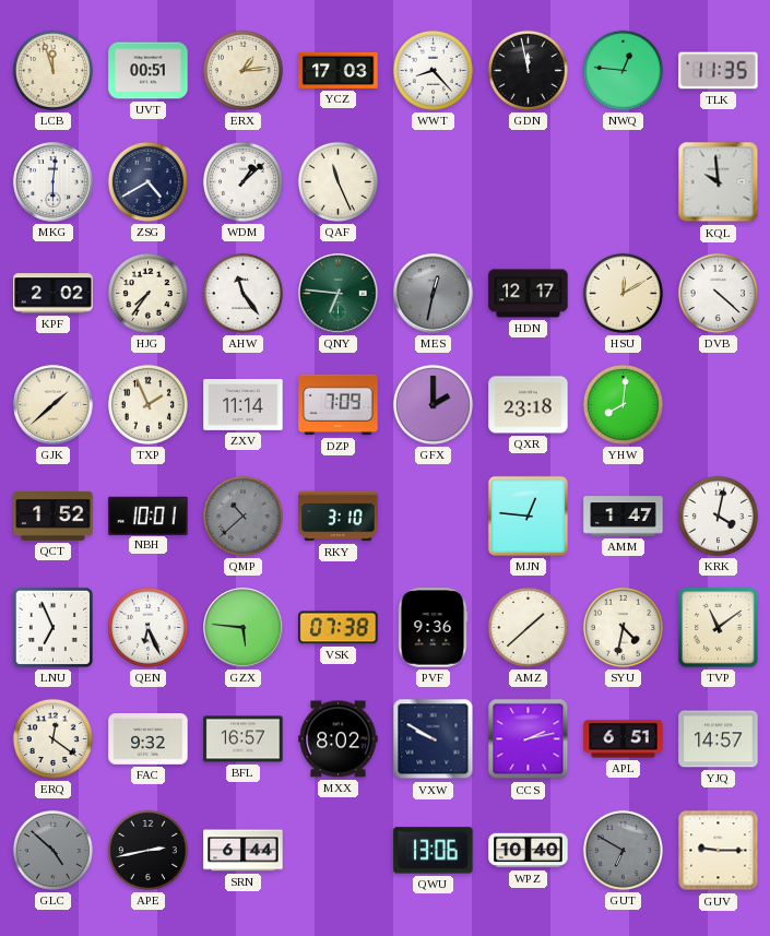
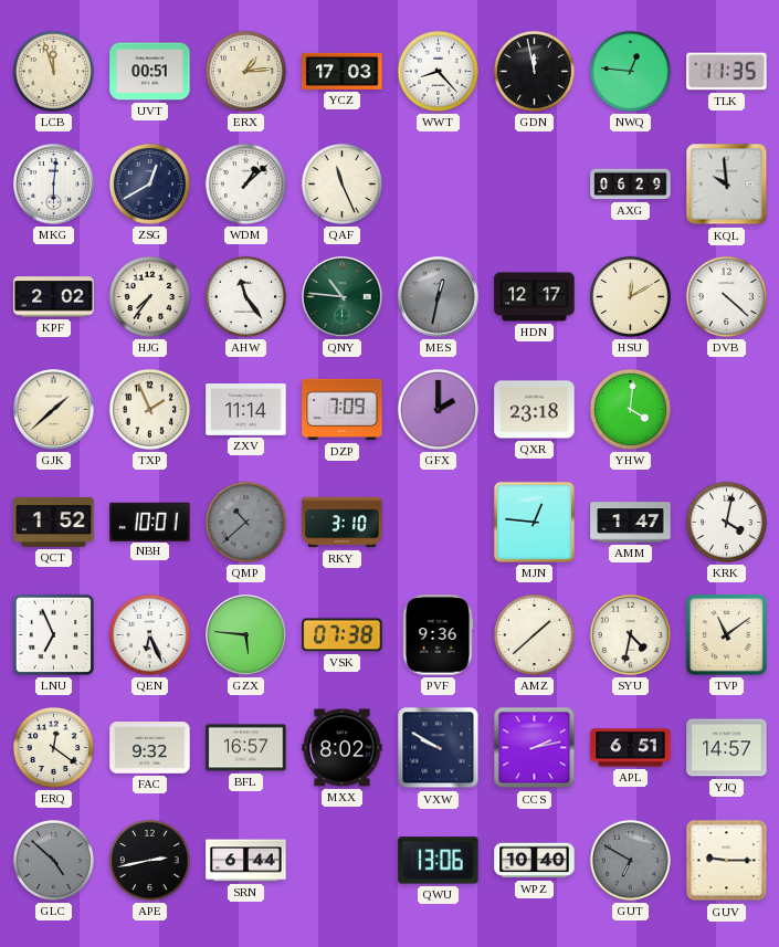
ZSG: 4:40 -> 12:40
AXG: none -> 06:29
QNY: 6:46 -> 10:46
YHW: 8:01 -> 4:01
